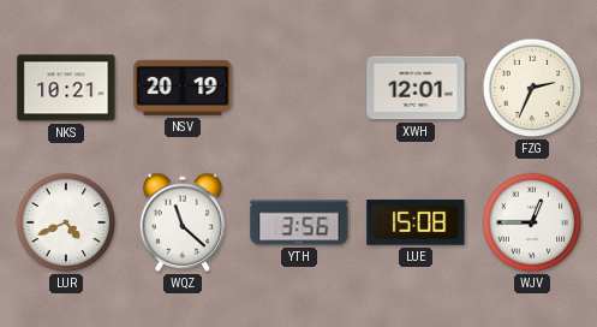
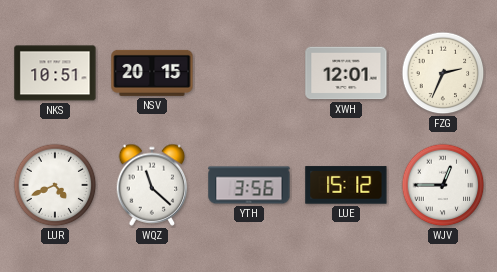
NKS: 10:21 -> 10:51
NSV: 20:19 -> 20:15
LUE: 15:08 -> 15:12
